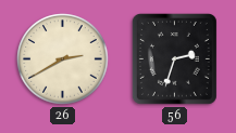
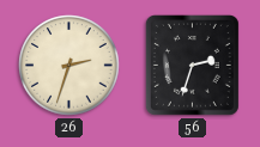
26: 2:40 -> 2:33
